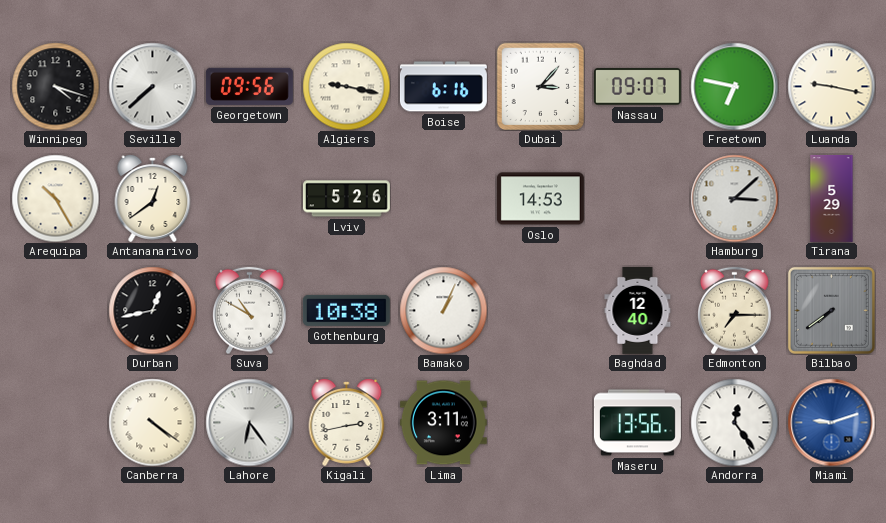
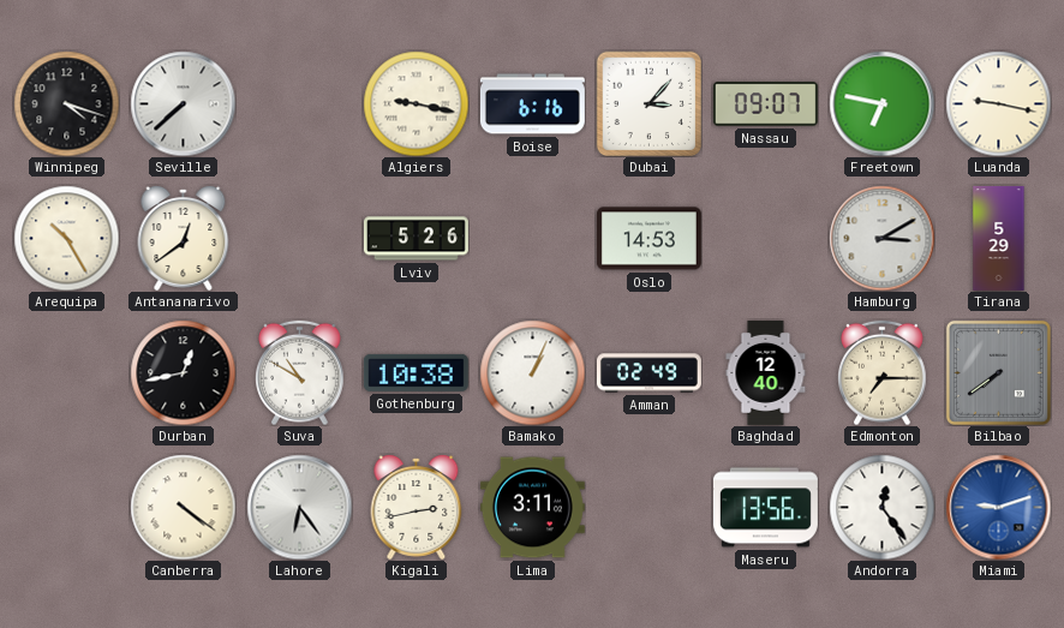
Georgetown: 09:56 -> none
Hamburg: 3:08 -> 3:10
Amman: none -> 02:49
